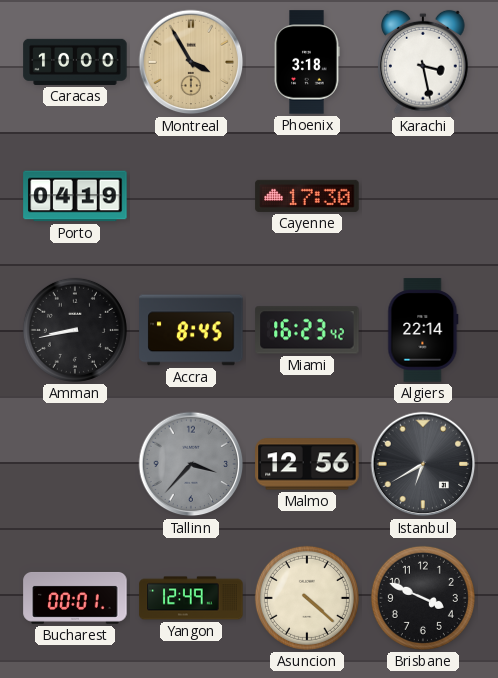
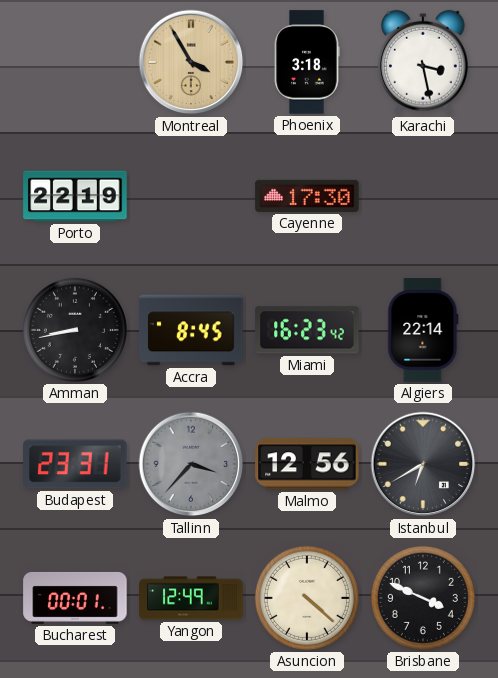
Caracas: 10:00 -> none
Porto: 04:19 -> 22:19
Budapest: none -> 23:31
